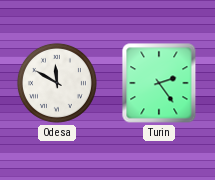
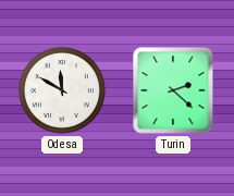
Turin: 2:24 -> 2:22
